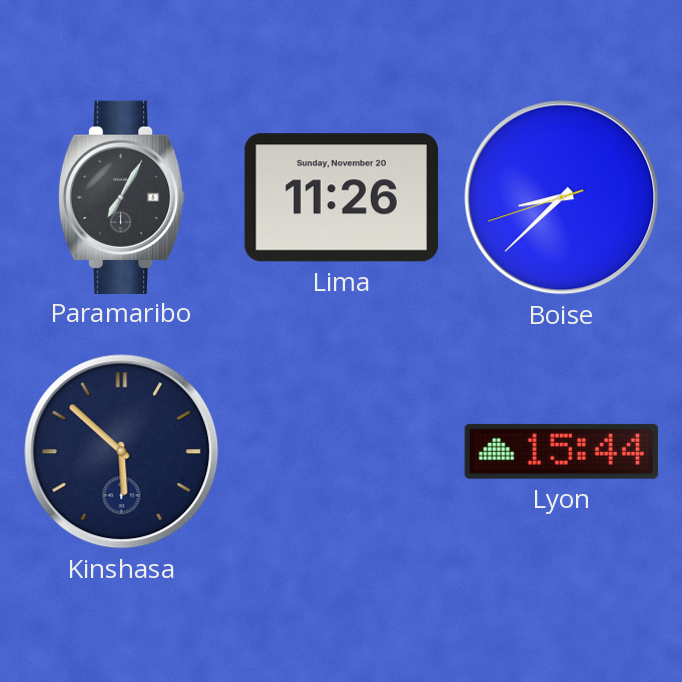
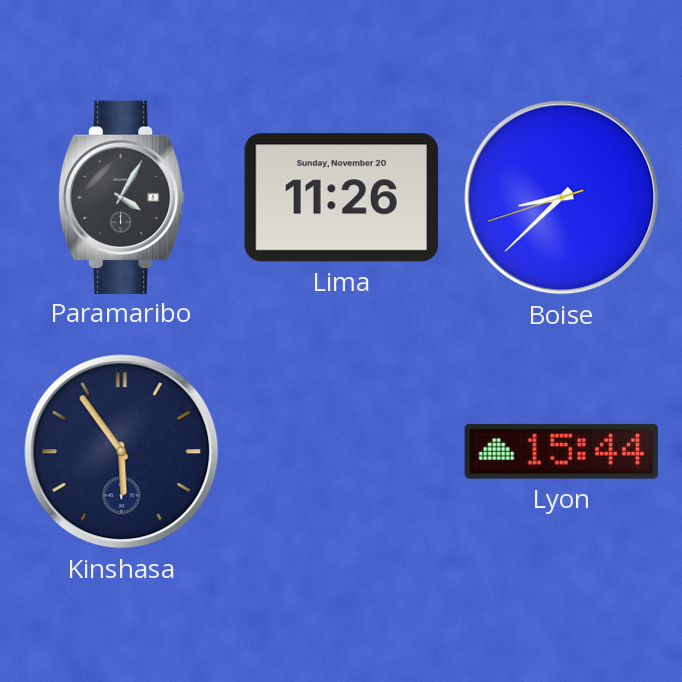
Paramaribo: 7:05 -> 4:05
Kinshasa: 5:52 -> 5:54
